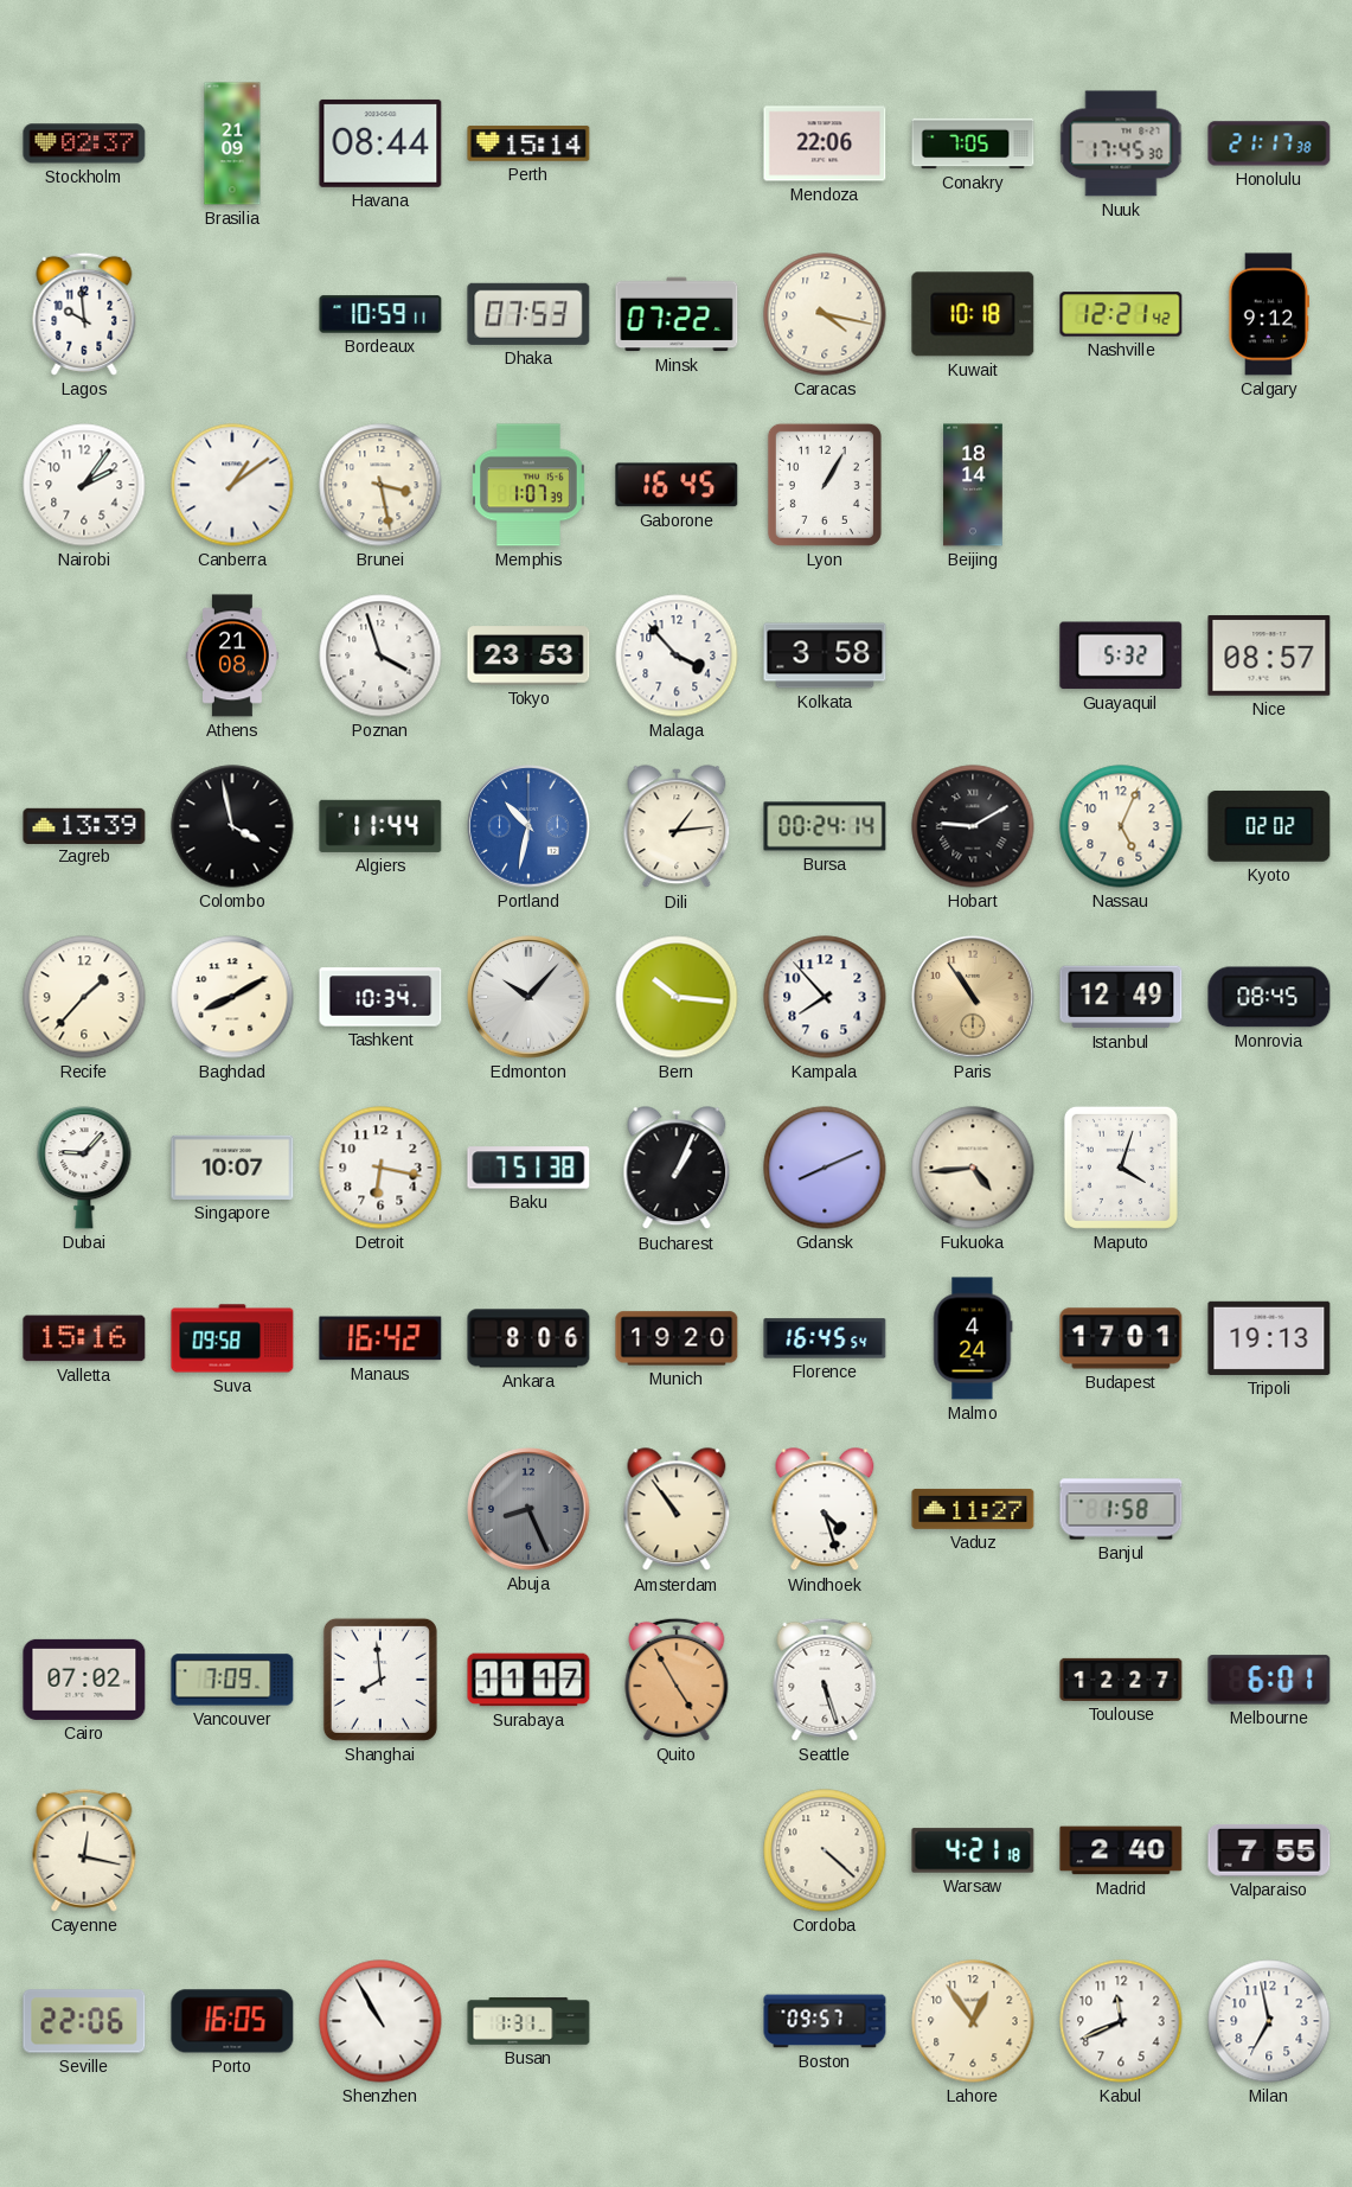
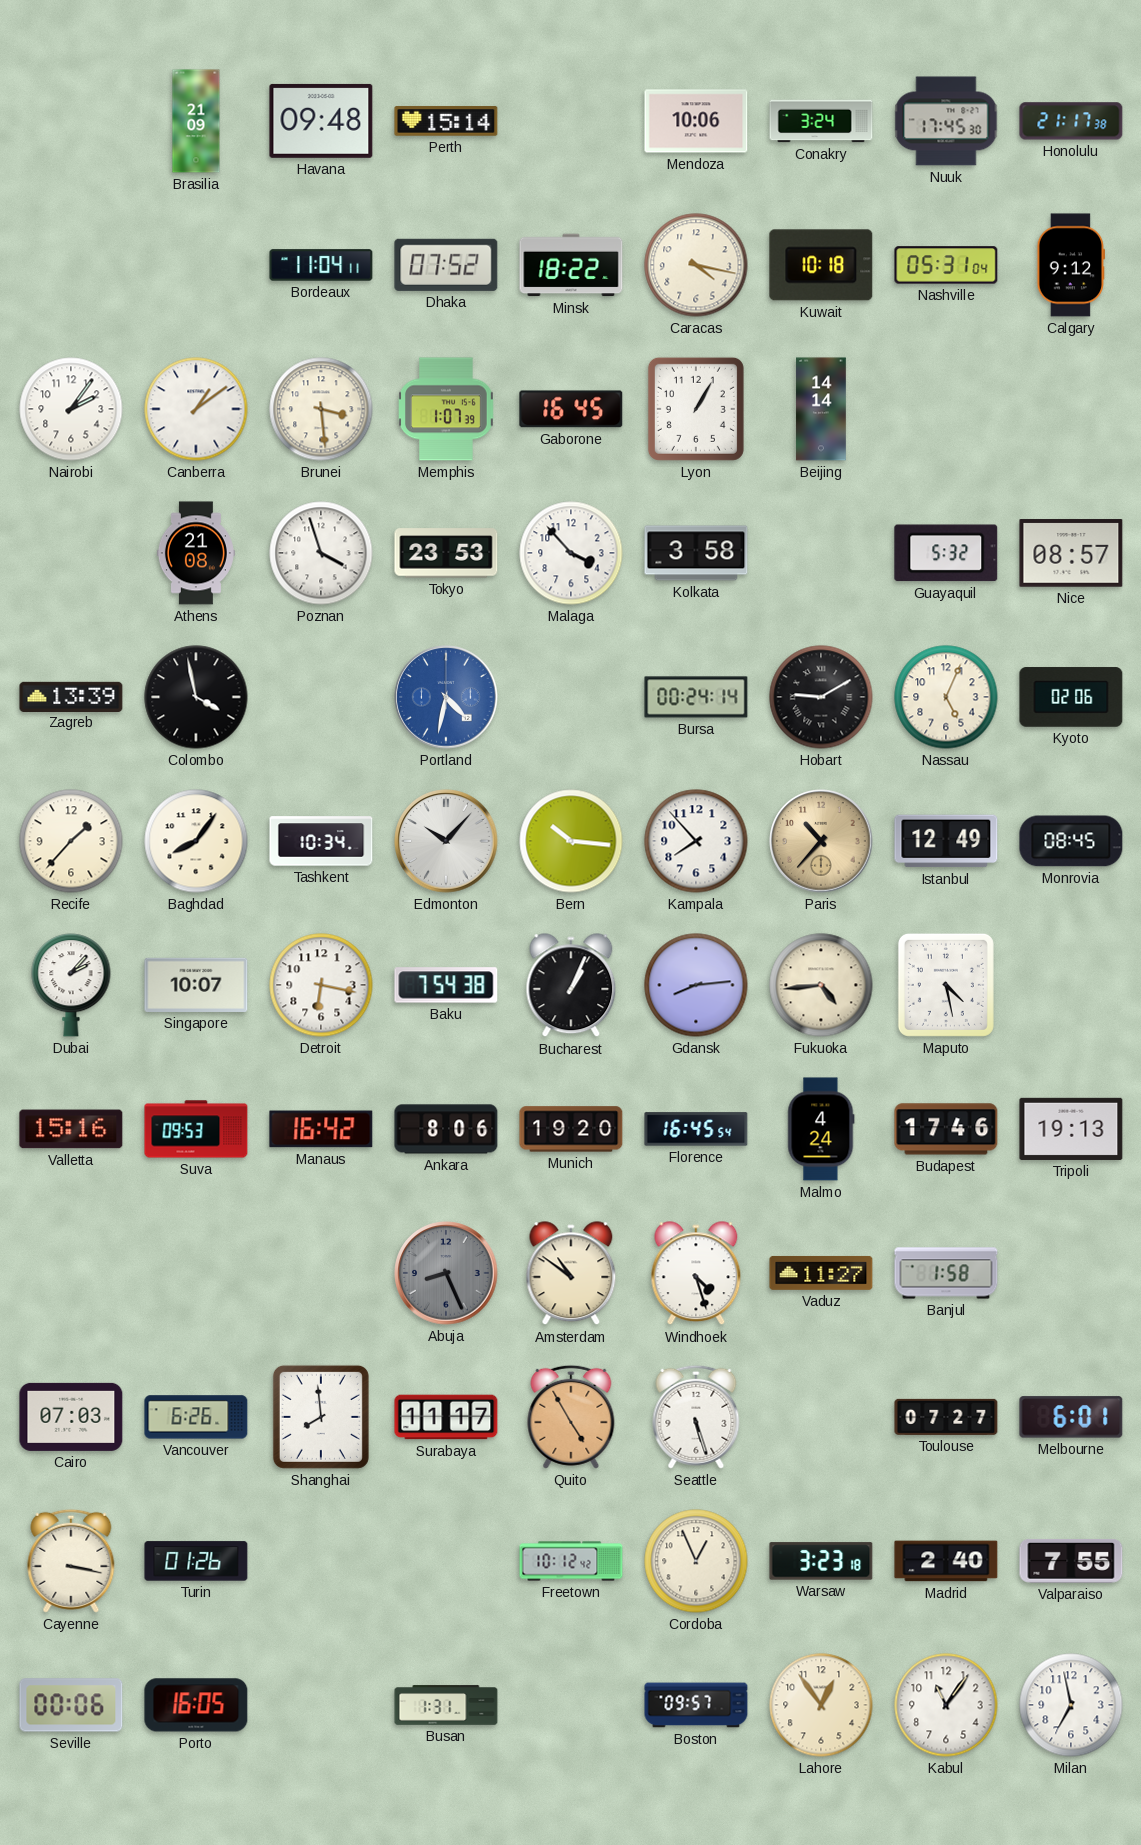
Stockholm: 02:37 -> none
Havana: 08:44 -> 09:48
Mendoza: 22:06 -> 10:06
Conakry: 7:05 -> 3:24
Lagos: 9:59 -> none
Bordeaux: 10:59 -> 11:04
Dhaka: 07:53 -> 07:52
Minsk: 07:22 -> 18:22
Nashville: 12:21 -> 05:31
Brunei: 3:28 -> 3:29
Beijing: 18:14 -> 14:14
Algiers: 11:44 -> none
Portland: 10:32 -> 4:32
Dili: 1:14 -> none
Kyoto: 02:02 -> 02:06
Baghdad: 8:10 -> 8:06
Paris: 10:54 -> 10:37
Dubai: 9:07 -> 2:07
Baku: 7:51 -> 7:54
Gdansk: 8:11 -> 8:14
Maputo: 4:03 -> 4:28
Suva: 09:58 -> 09:53
Budapest: 17:01 -> 17:46
Amsterdam: 10:54 -> 10:51
Cairo: 07:02 -> 07:03
Vancouver: 7:09 -> 6:26
Toulouse: 12:27 -> 07:27
Cayenne: 12:17 -> 3:17
Turin: none -> 01:26
Freetown: none -> 10:12
Cordoba: 4:22 -> 12:56
Warsaw: 4:21 -> 3:23
Seville: 22:06 -> 00:06
Shenzhen: 10:55 -> none
Kabul: 11:41 -> 11:06
